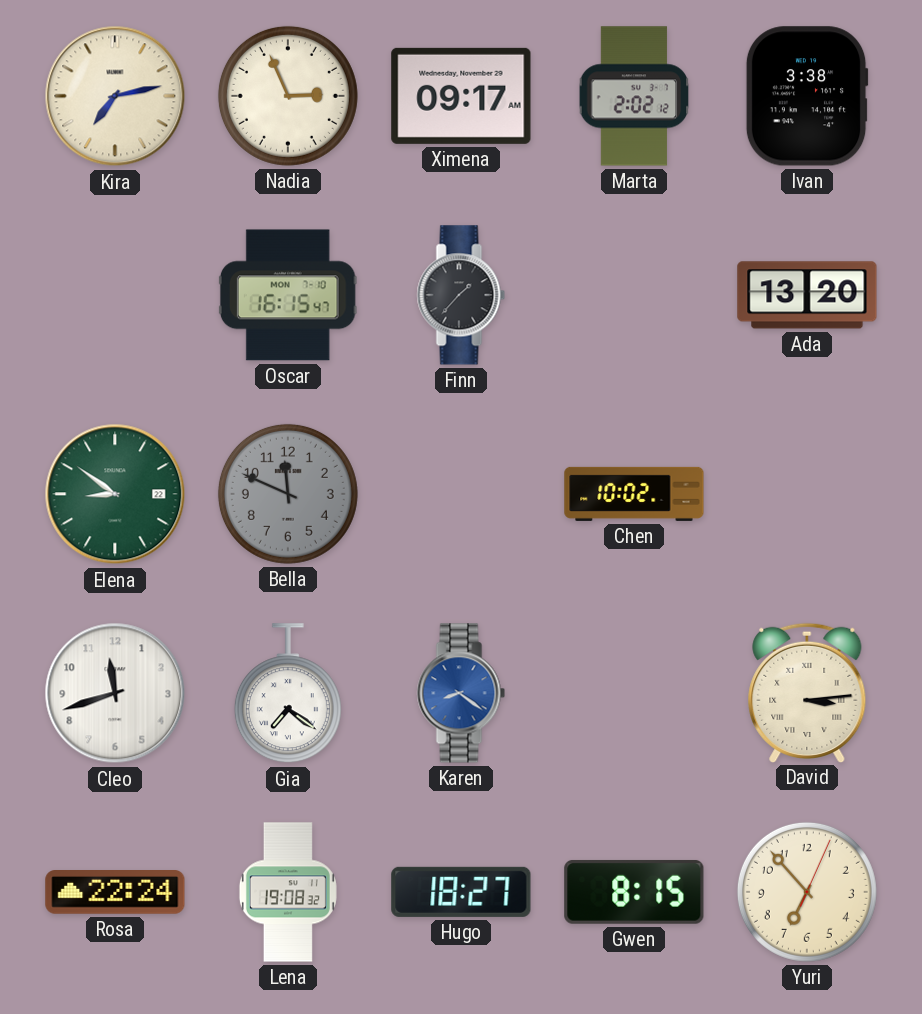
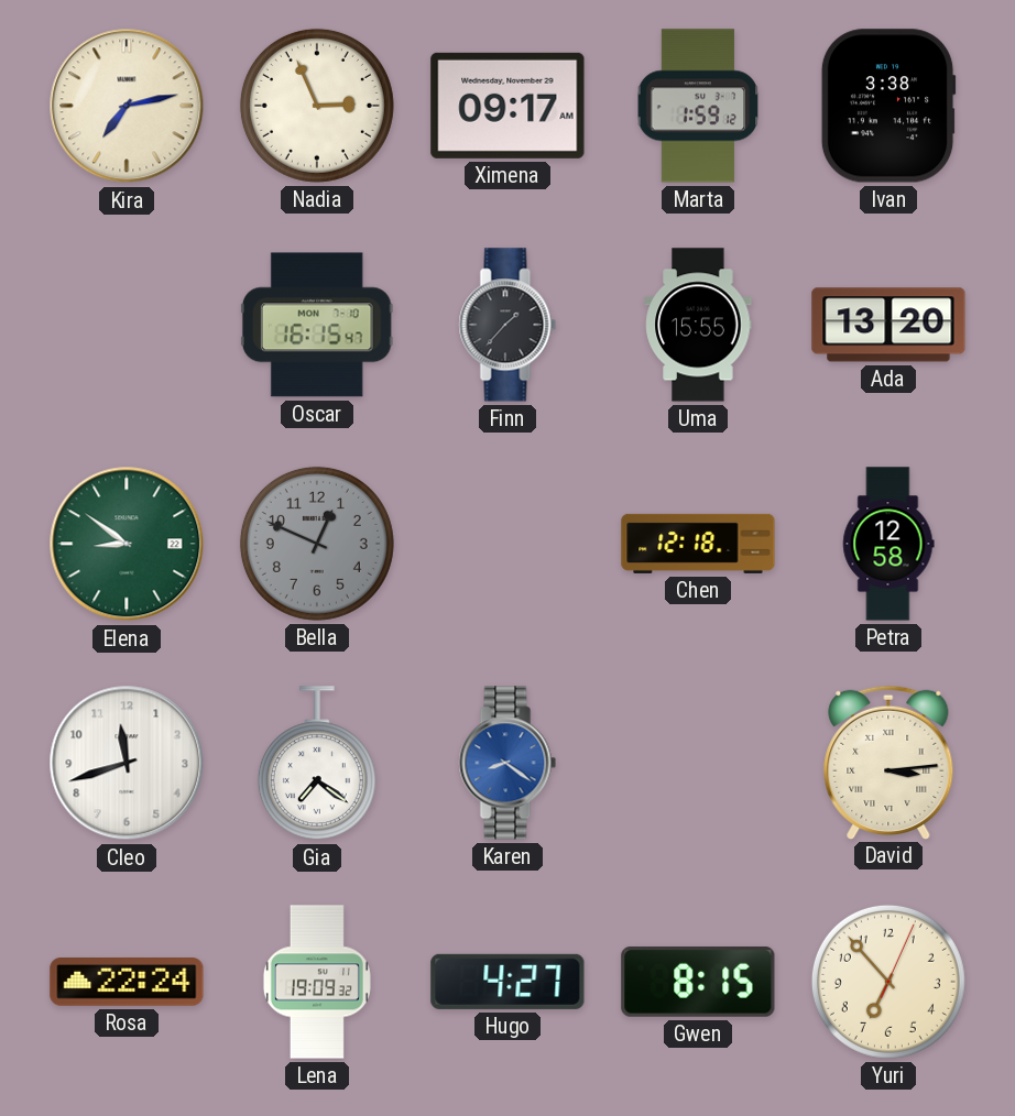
Marta: 2:02 -> 1:59
Uma: none -> 15:55
Bella: 11:49 -> 12:49
Chen: 10:02 -> 12:18
Petra: none -> 12:58
Lena: 19:08 -> 19:09
Hugo: 18:27 -> 4:27
